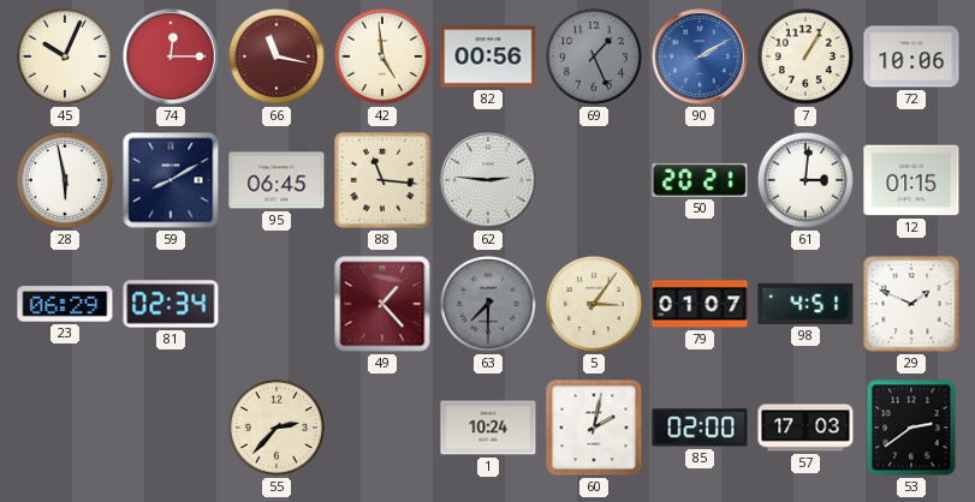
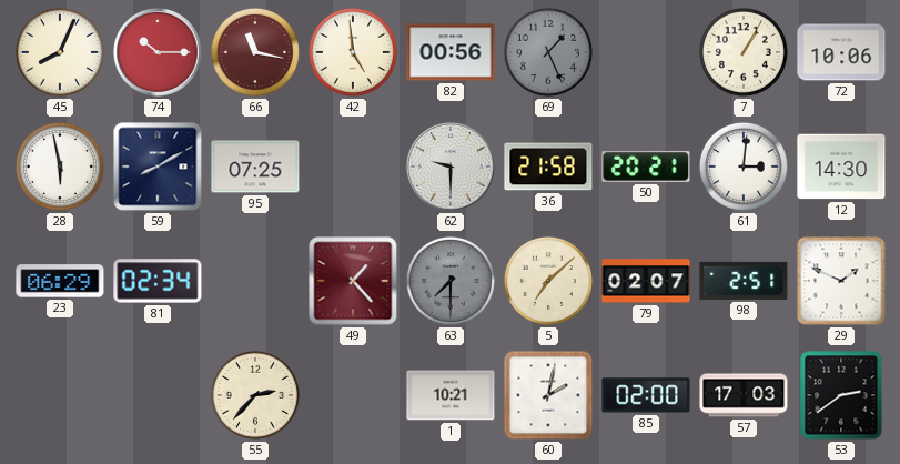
45: 10:04 -> 8:04
74: 12:15 -> 10:15
90: 2:10 -> none
95: 06:45 -> 07:25
88: 11:16 -> none
62: 2:46 -> 9:30
36: none -> 21:58
12: 01:15 -> 14:30
5: 3:06 -> 7:08
79: 01:07 -> 02:07
98: 4:51 -> 2:51
1: 10:24 -> 10:21
